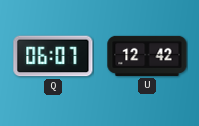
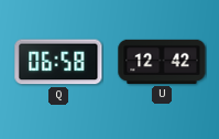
Q: 06:07 -> 06:58
